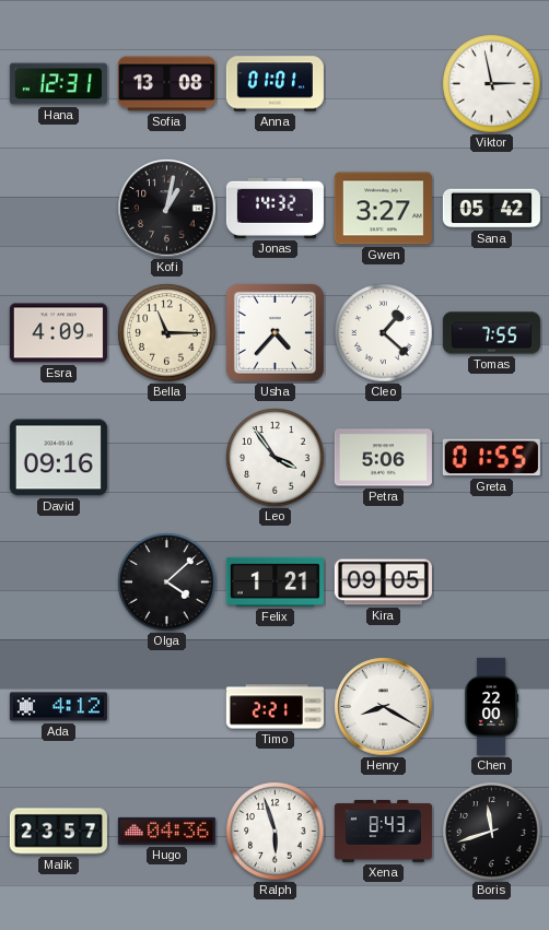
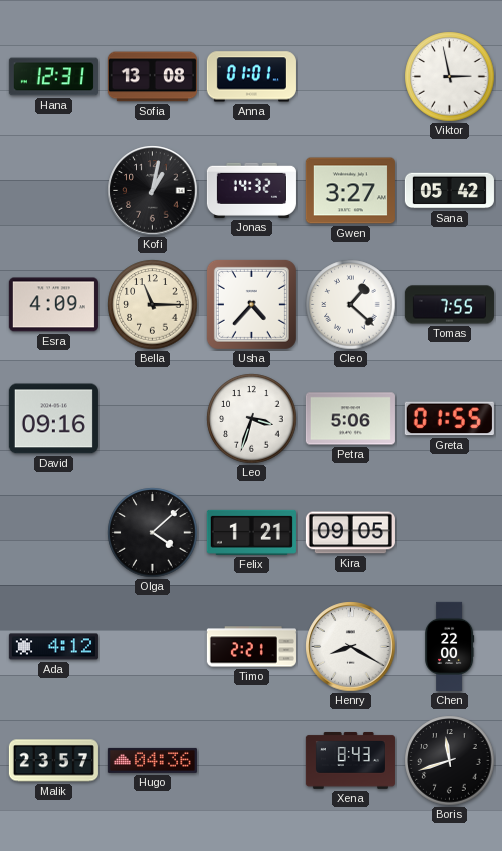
Leo: 3:54 -> 3:33
Ralph: 5:57 -> none
